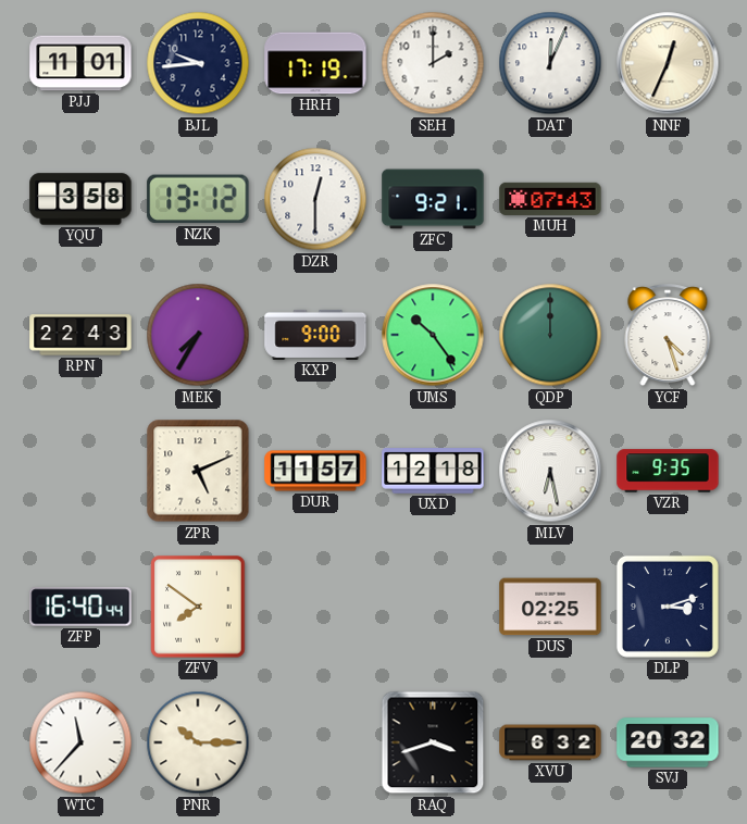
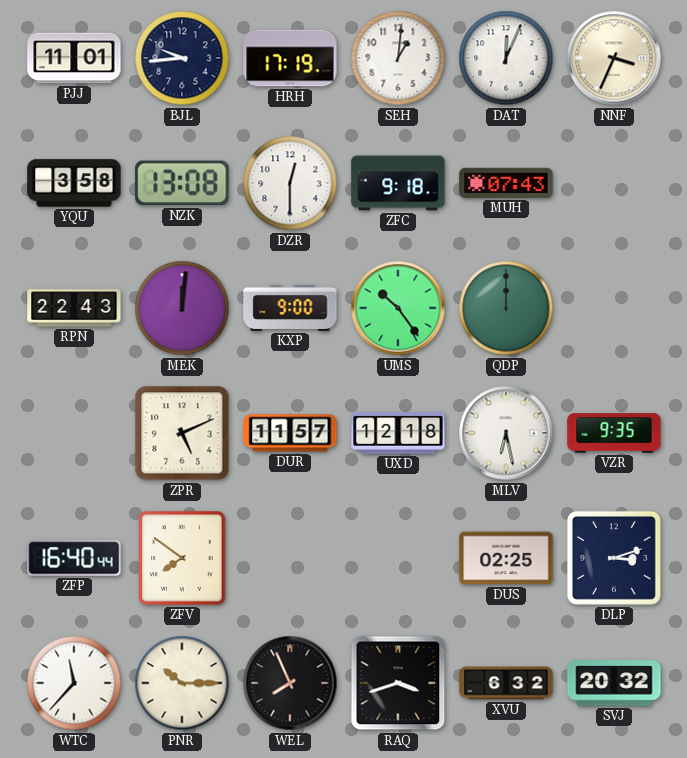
SEH: 2:00 -> 1:01
NNF: 12:34 -> 3:34
NZK: 13:12 -> 13:08
ZFC: 9:21 -> 9:18
MEK: 7:35 -> 12:01
YCF: 4:27 -> none
WEL: none -> 7:56
